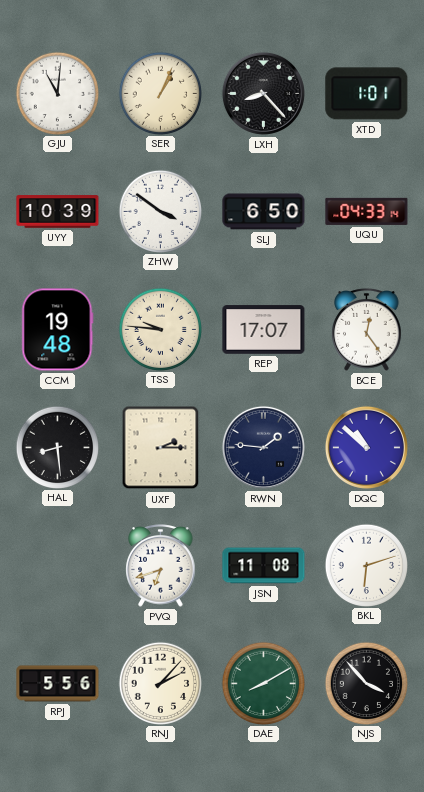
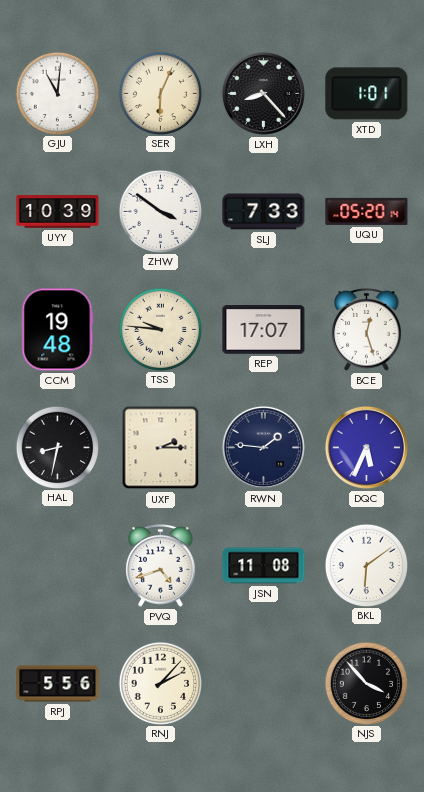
SER: 1:04 -> 6:04
SLJ: 6:50 -> 7:33
UQU: 04:33 -> 05:20
BCE: 12:24 -> 12:27
HAL: 8:29 -> 8:32
DQC: 10:52 -> 5:34
PVQ: 6:42 -> 4:42
BKL: 6:12 -> 6:09
DAE: 8:10 -> none
